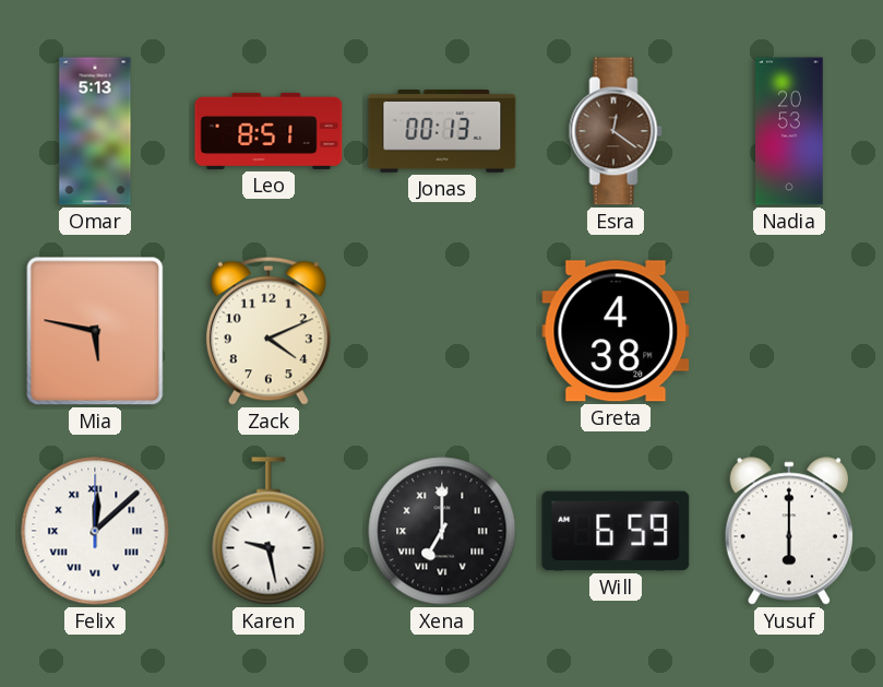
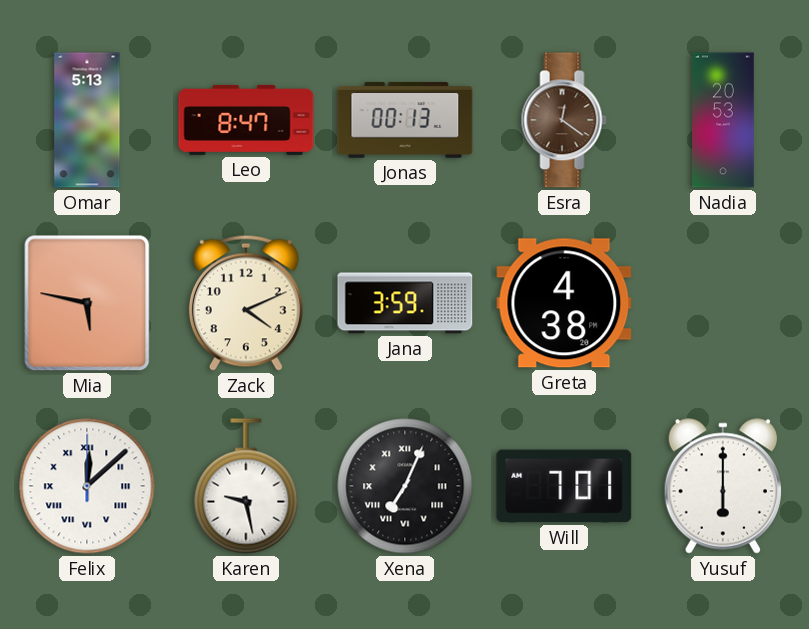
Leo: 8:51 -> 8:47
Jana: none -> 3:59
Xena: 7:00 -> 7:04
Will: 6:59 -> 7:01
